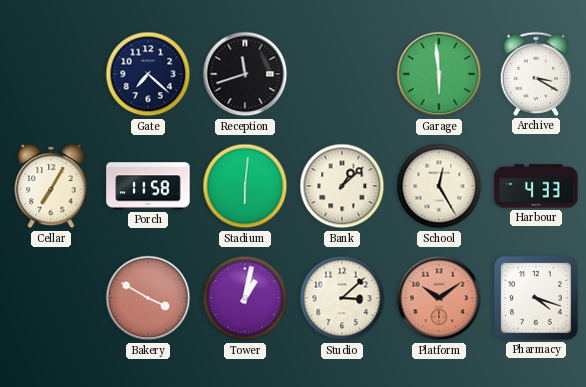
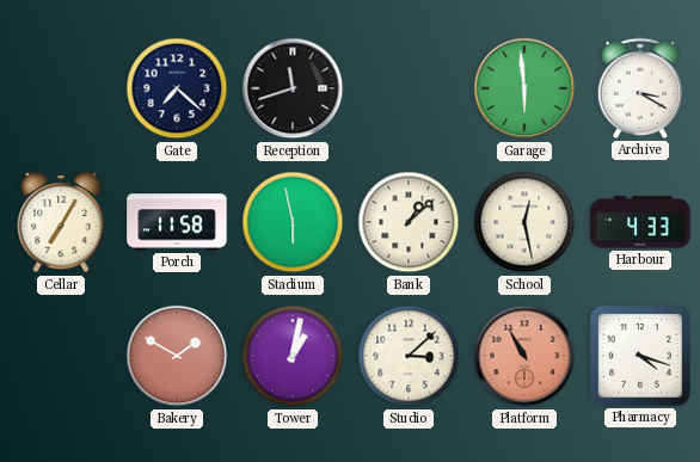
Stadium: 6:01 -> 5:58
School: 12:25 -> 12:28
Bakery: 3:50 -> 1:50
Platform: 10:09 -> 10:55
